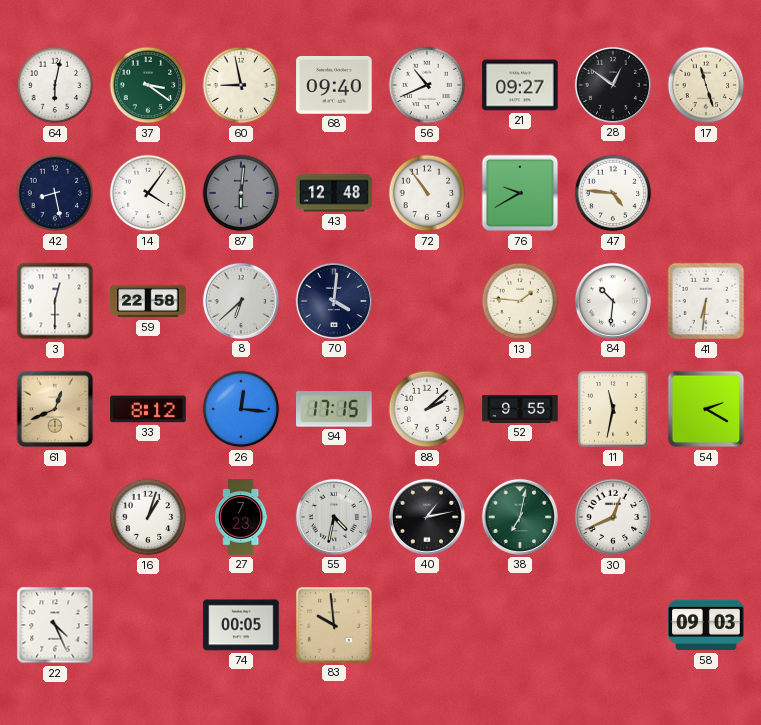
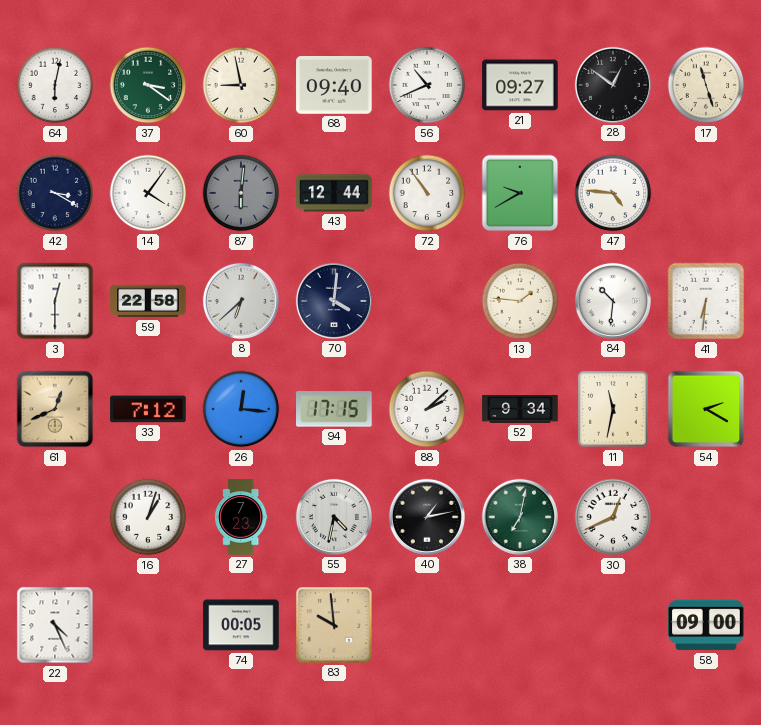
42: 8:28 -> 3:20
43: 12:48 -> 12:44
33: 8:12 -> 7:12
52: 9:55 -> 9:34
58: 09:03 -> 09:00
